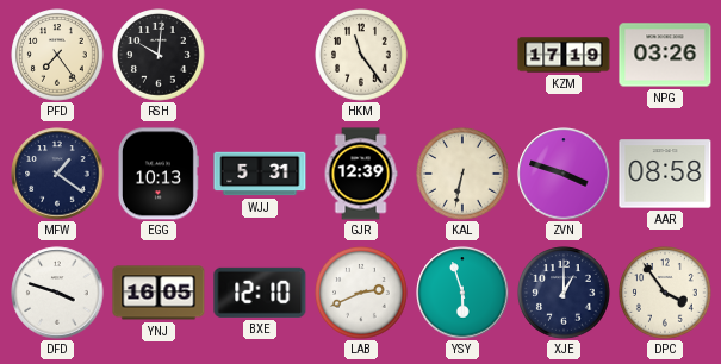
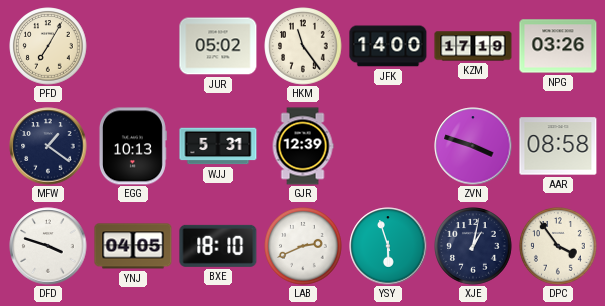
PFD: 7:24 -> 7:05
RSH: 10:01 -> none
JUR: none -> 05:02
JFK: none -> 14:00
KAL: 6:32 -> none
YNJ: 16:05 -> 04:05
BXE: 12:10 -> 18:10
XJE: 1:00 -> 1:02
